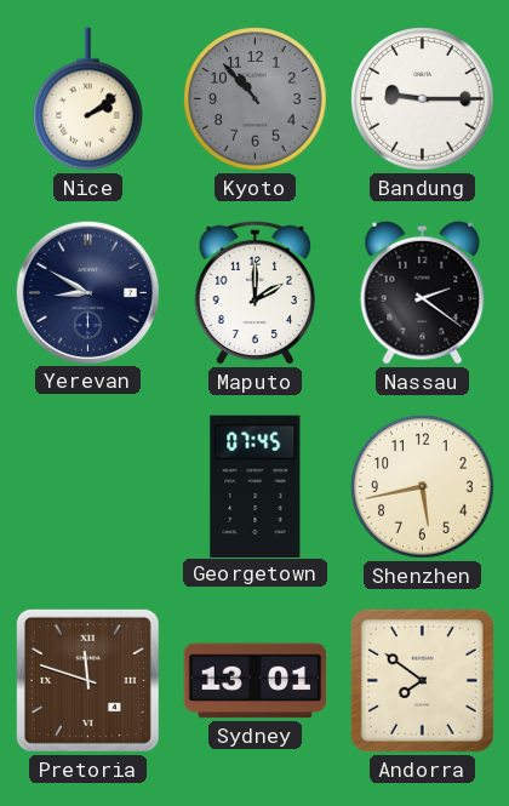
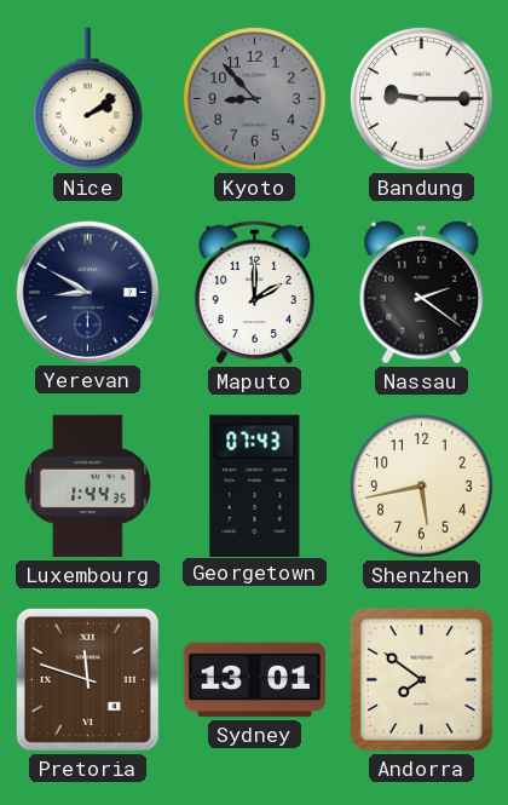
Kyoto: 10:53 -> 8:53
Luxembourg: none -> 1:44
Georgetown: 07:45 -> 07:43
